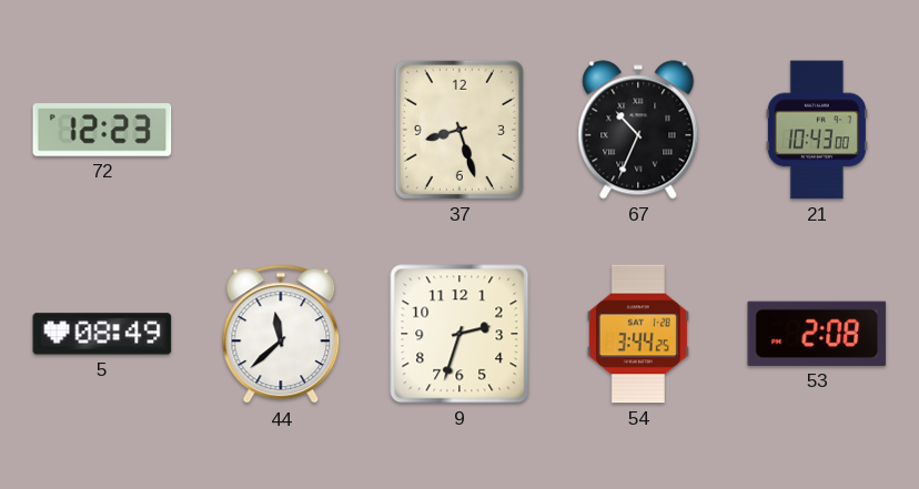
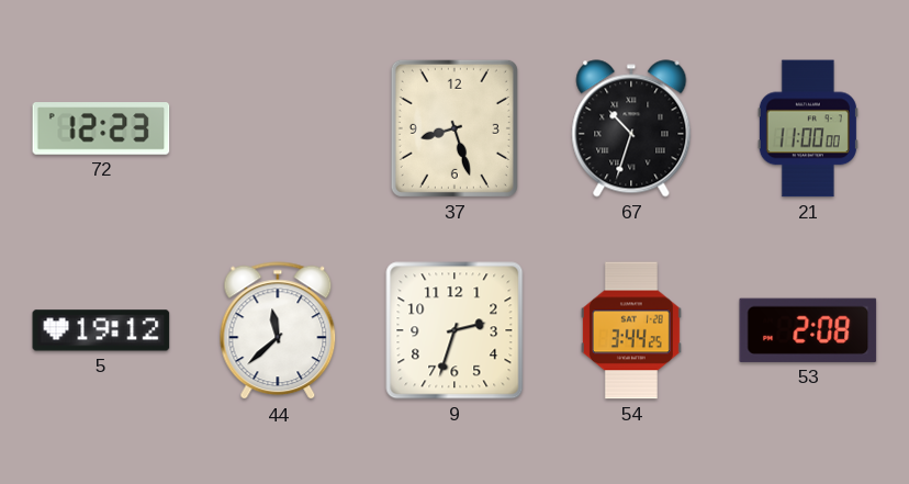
67: 10:34 -> 10:33
21: 10:43 -> 11:00
5: 08:49 -> 19:12
